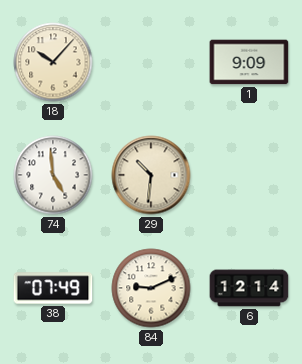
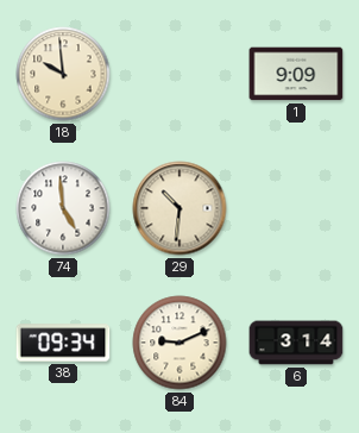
18: 10:07 -> 9:59
38: 07:49 -> 09:34
6: 12:14 -> 3:14
